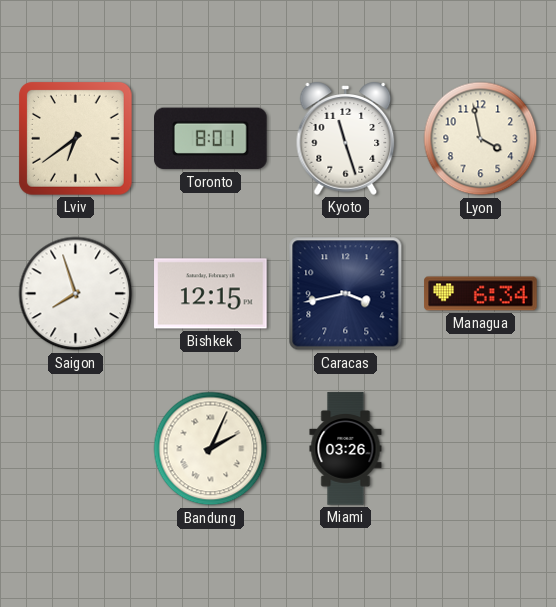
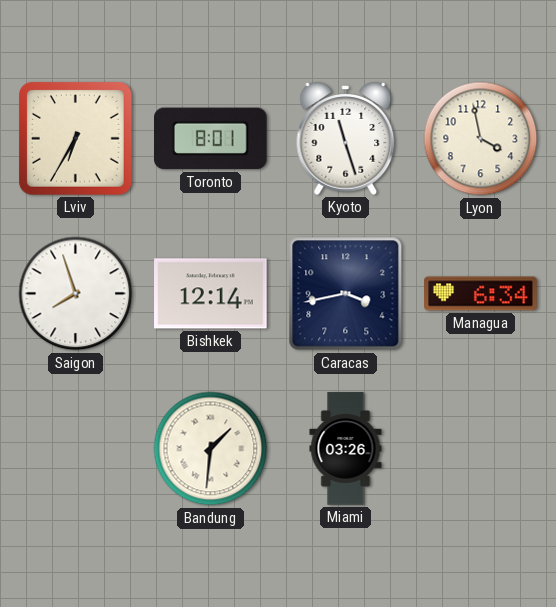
Lviv: 6:39 -> 6:35
Bishkek: 12:15 -> 12:14
Bandung: 2:04 -> 1:31
